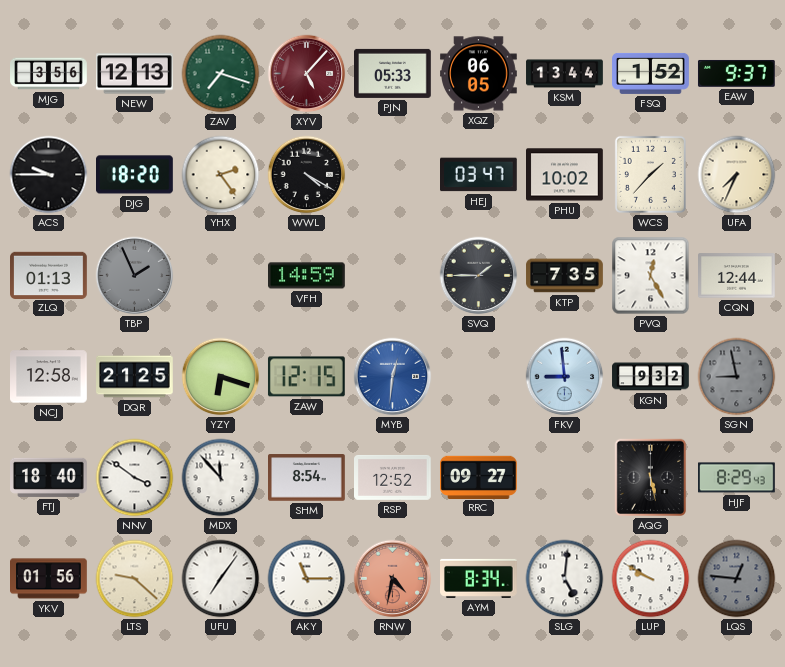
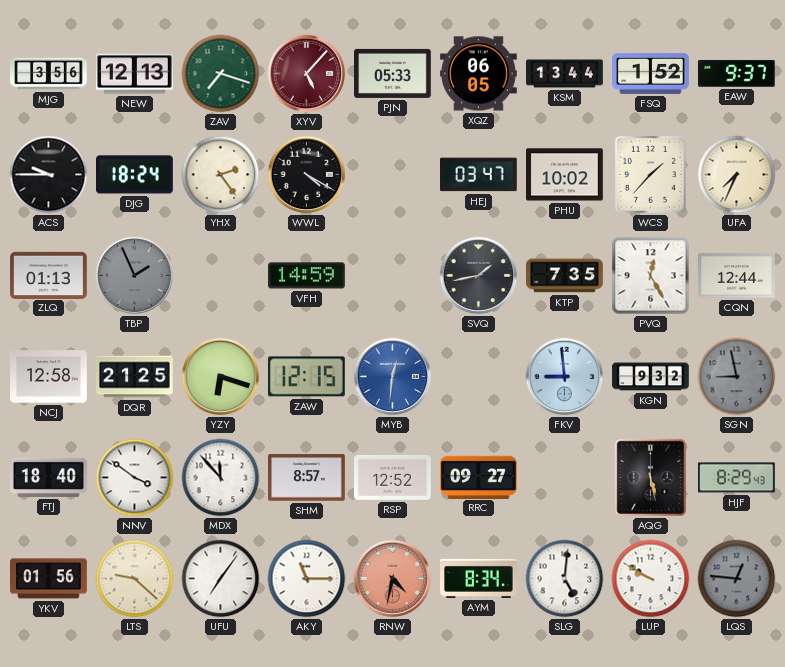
DJG: 18:20 -> 18:24
SVQ: 1:45 -> 1:43
SHM: 8:54 -> 8:57
